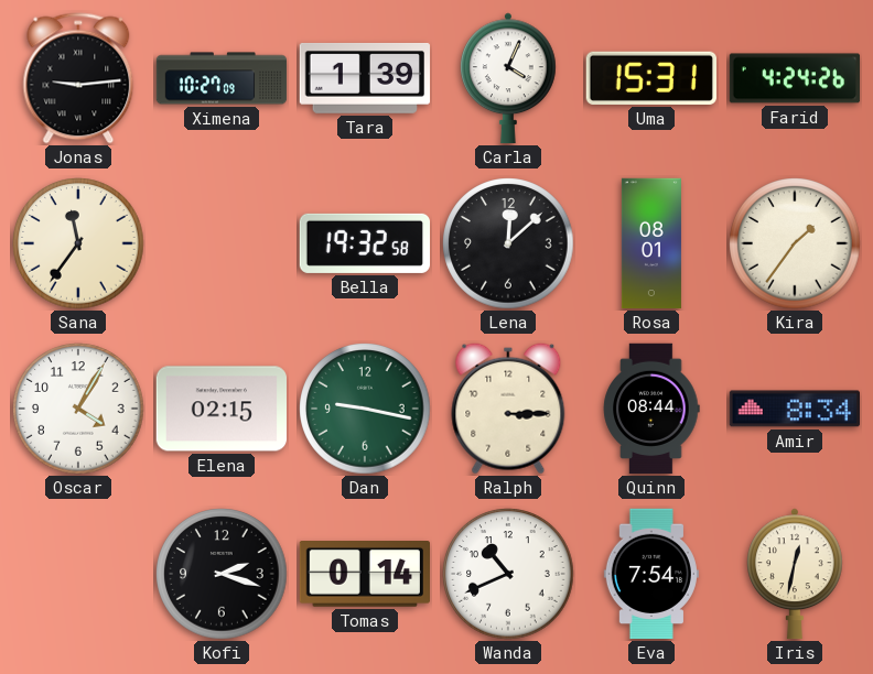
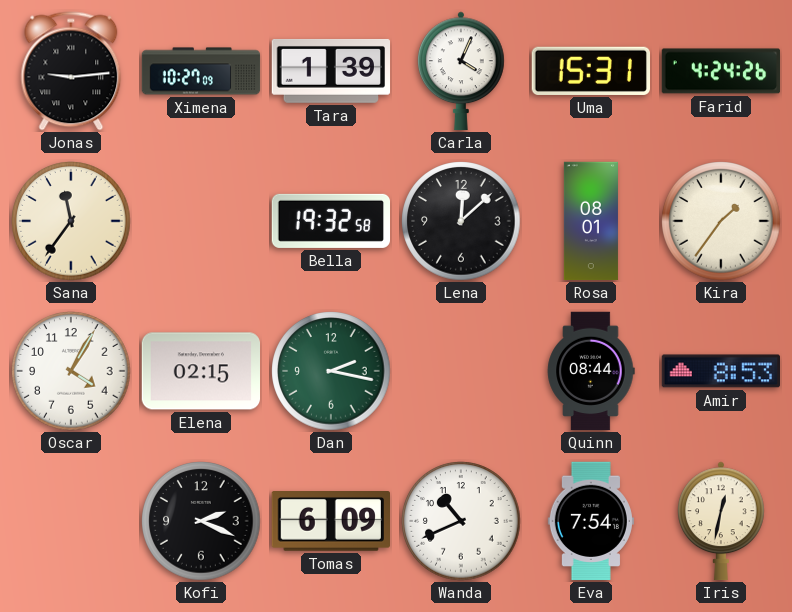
Dan: 9:17 -> 2:17
Ralph: 3:15 -> none
Amir: 8:34 -> 8:53
Kofi: 2:18 -> 2:19
Tomas: 0:14 -> 6:09
